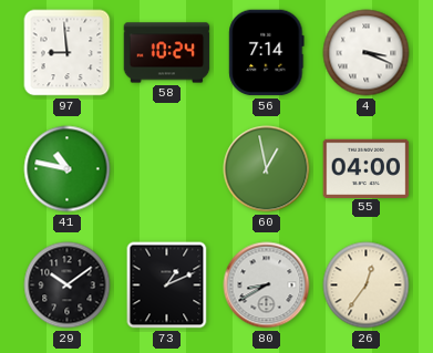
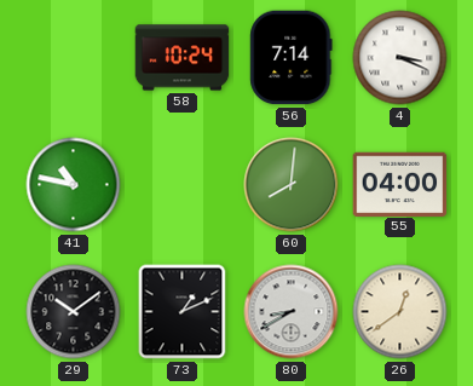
97: 8:59 -> none
60: 12:58 -> 8:01
26: 12:36 -> 12:39
